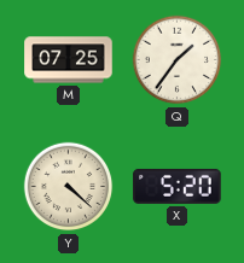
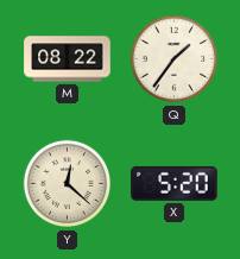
M: 07:25 -> 08:22
Y: 4:22 -> 12:22
